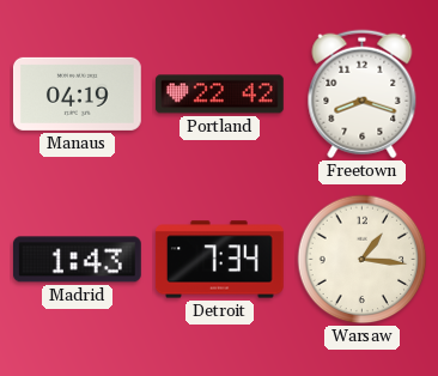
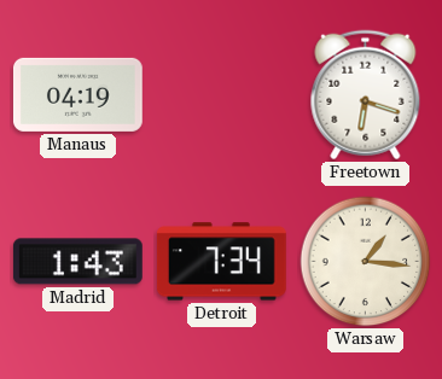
Portland: 22:42 -> none
Freetown: 8:18 -> 6:18
